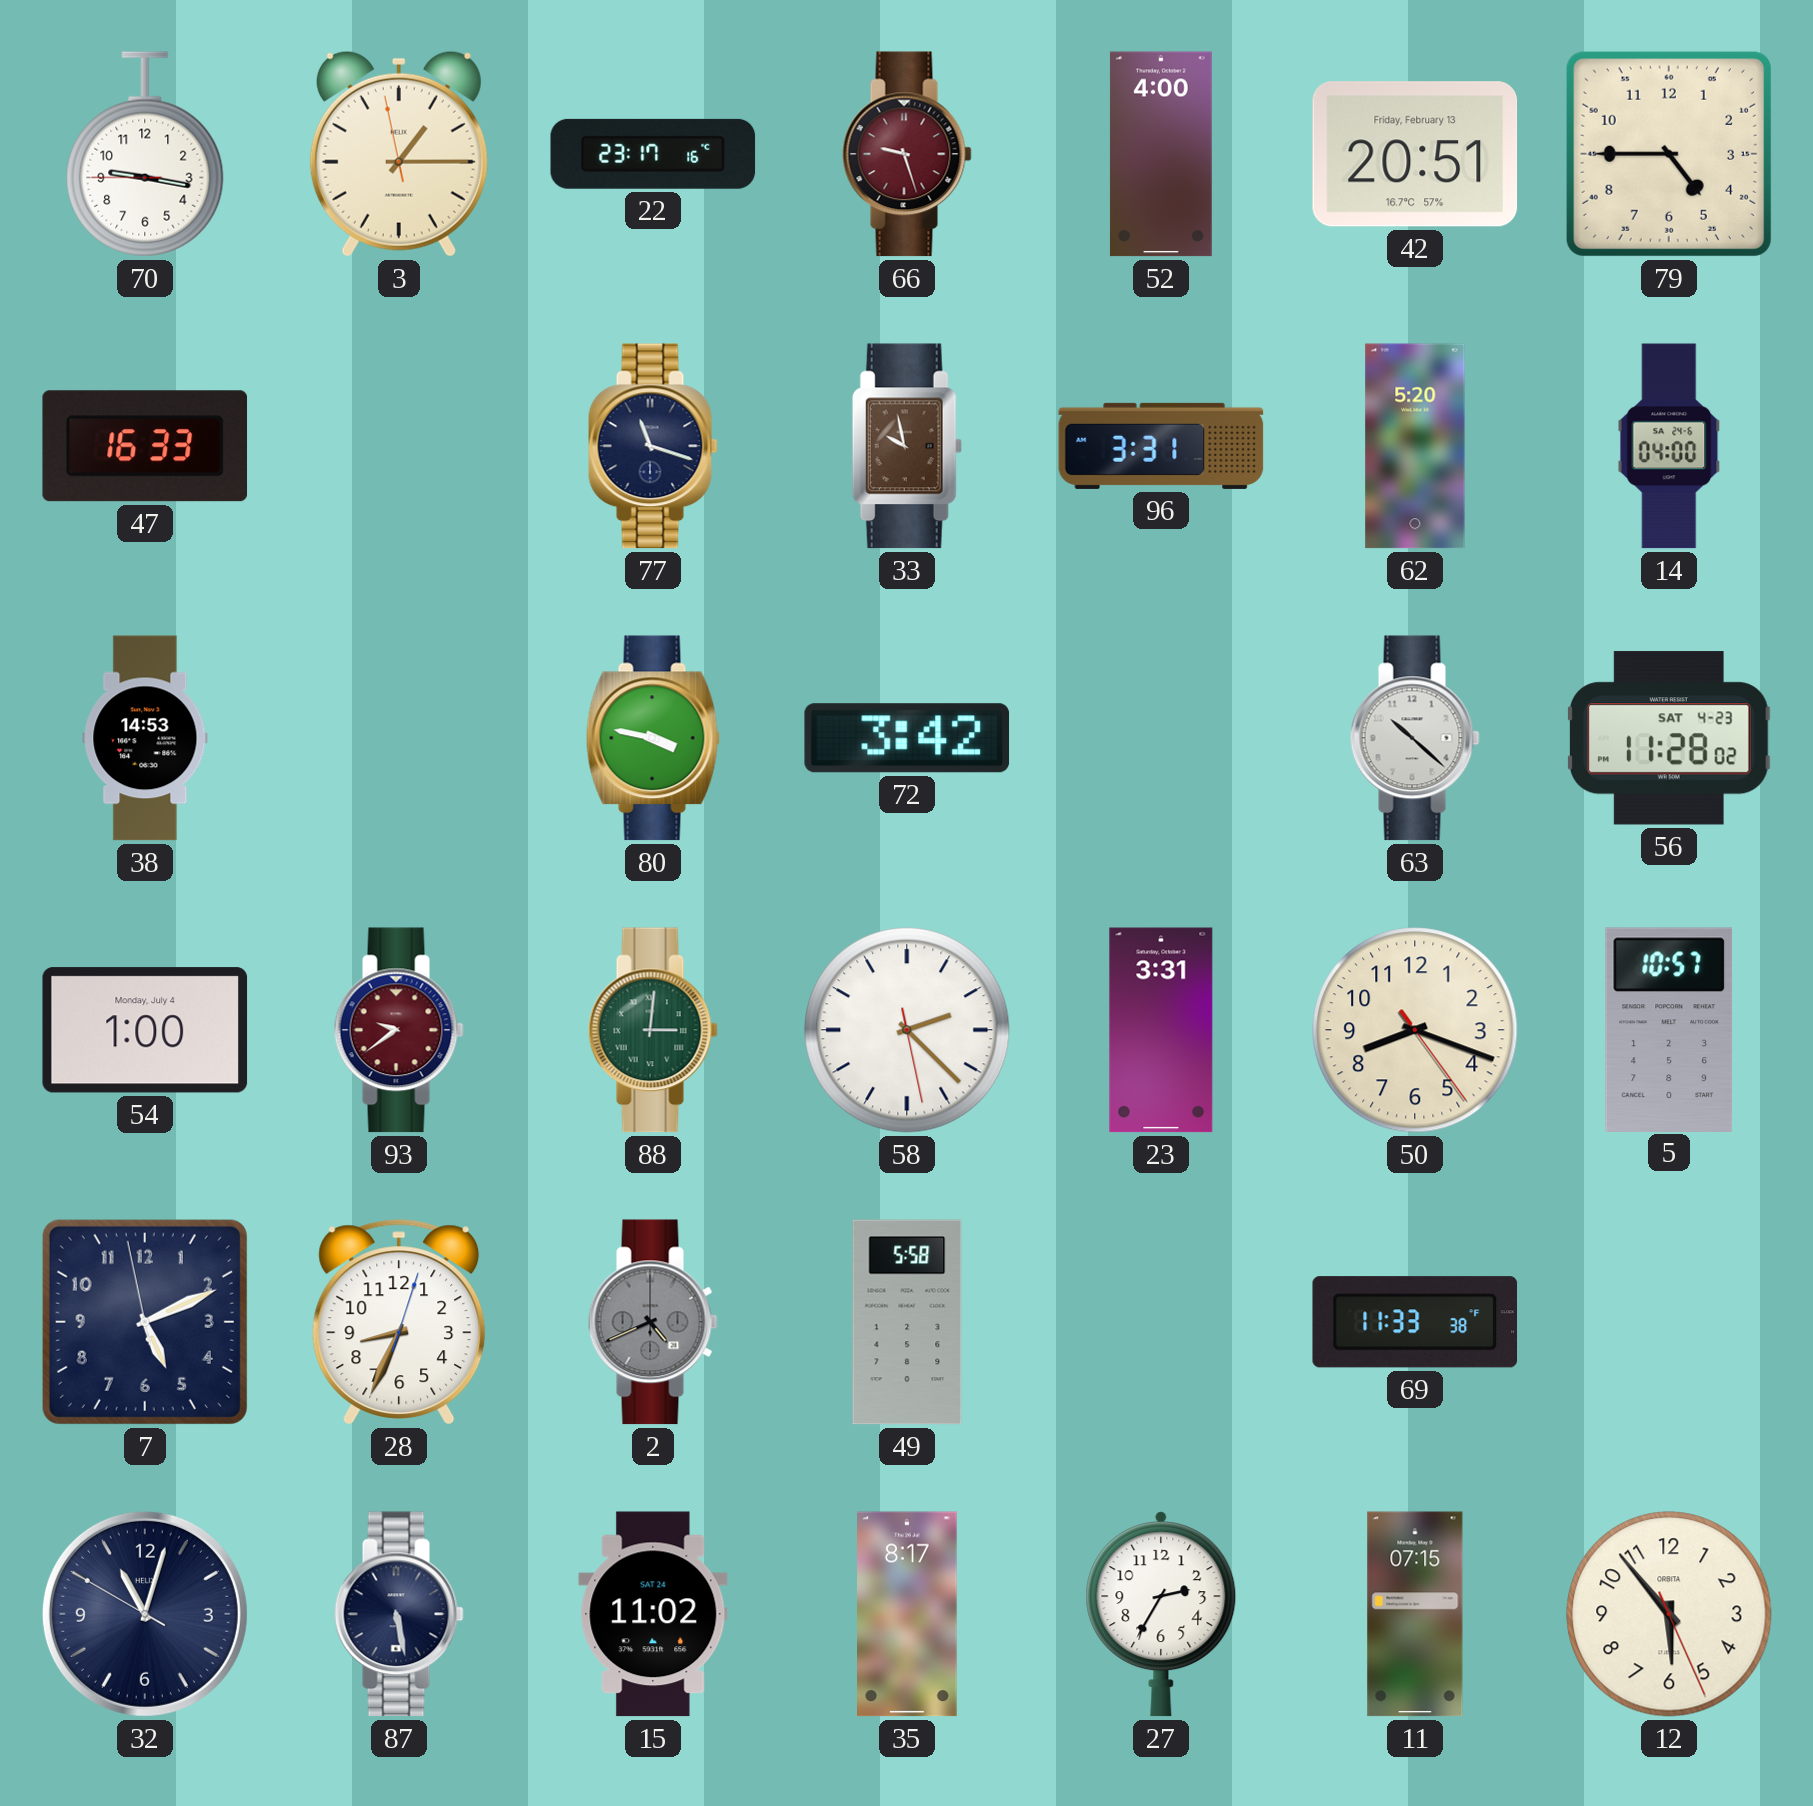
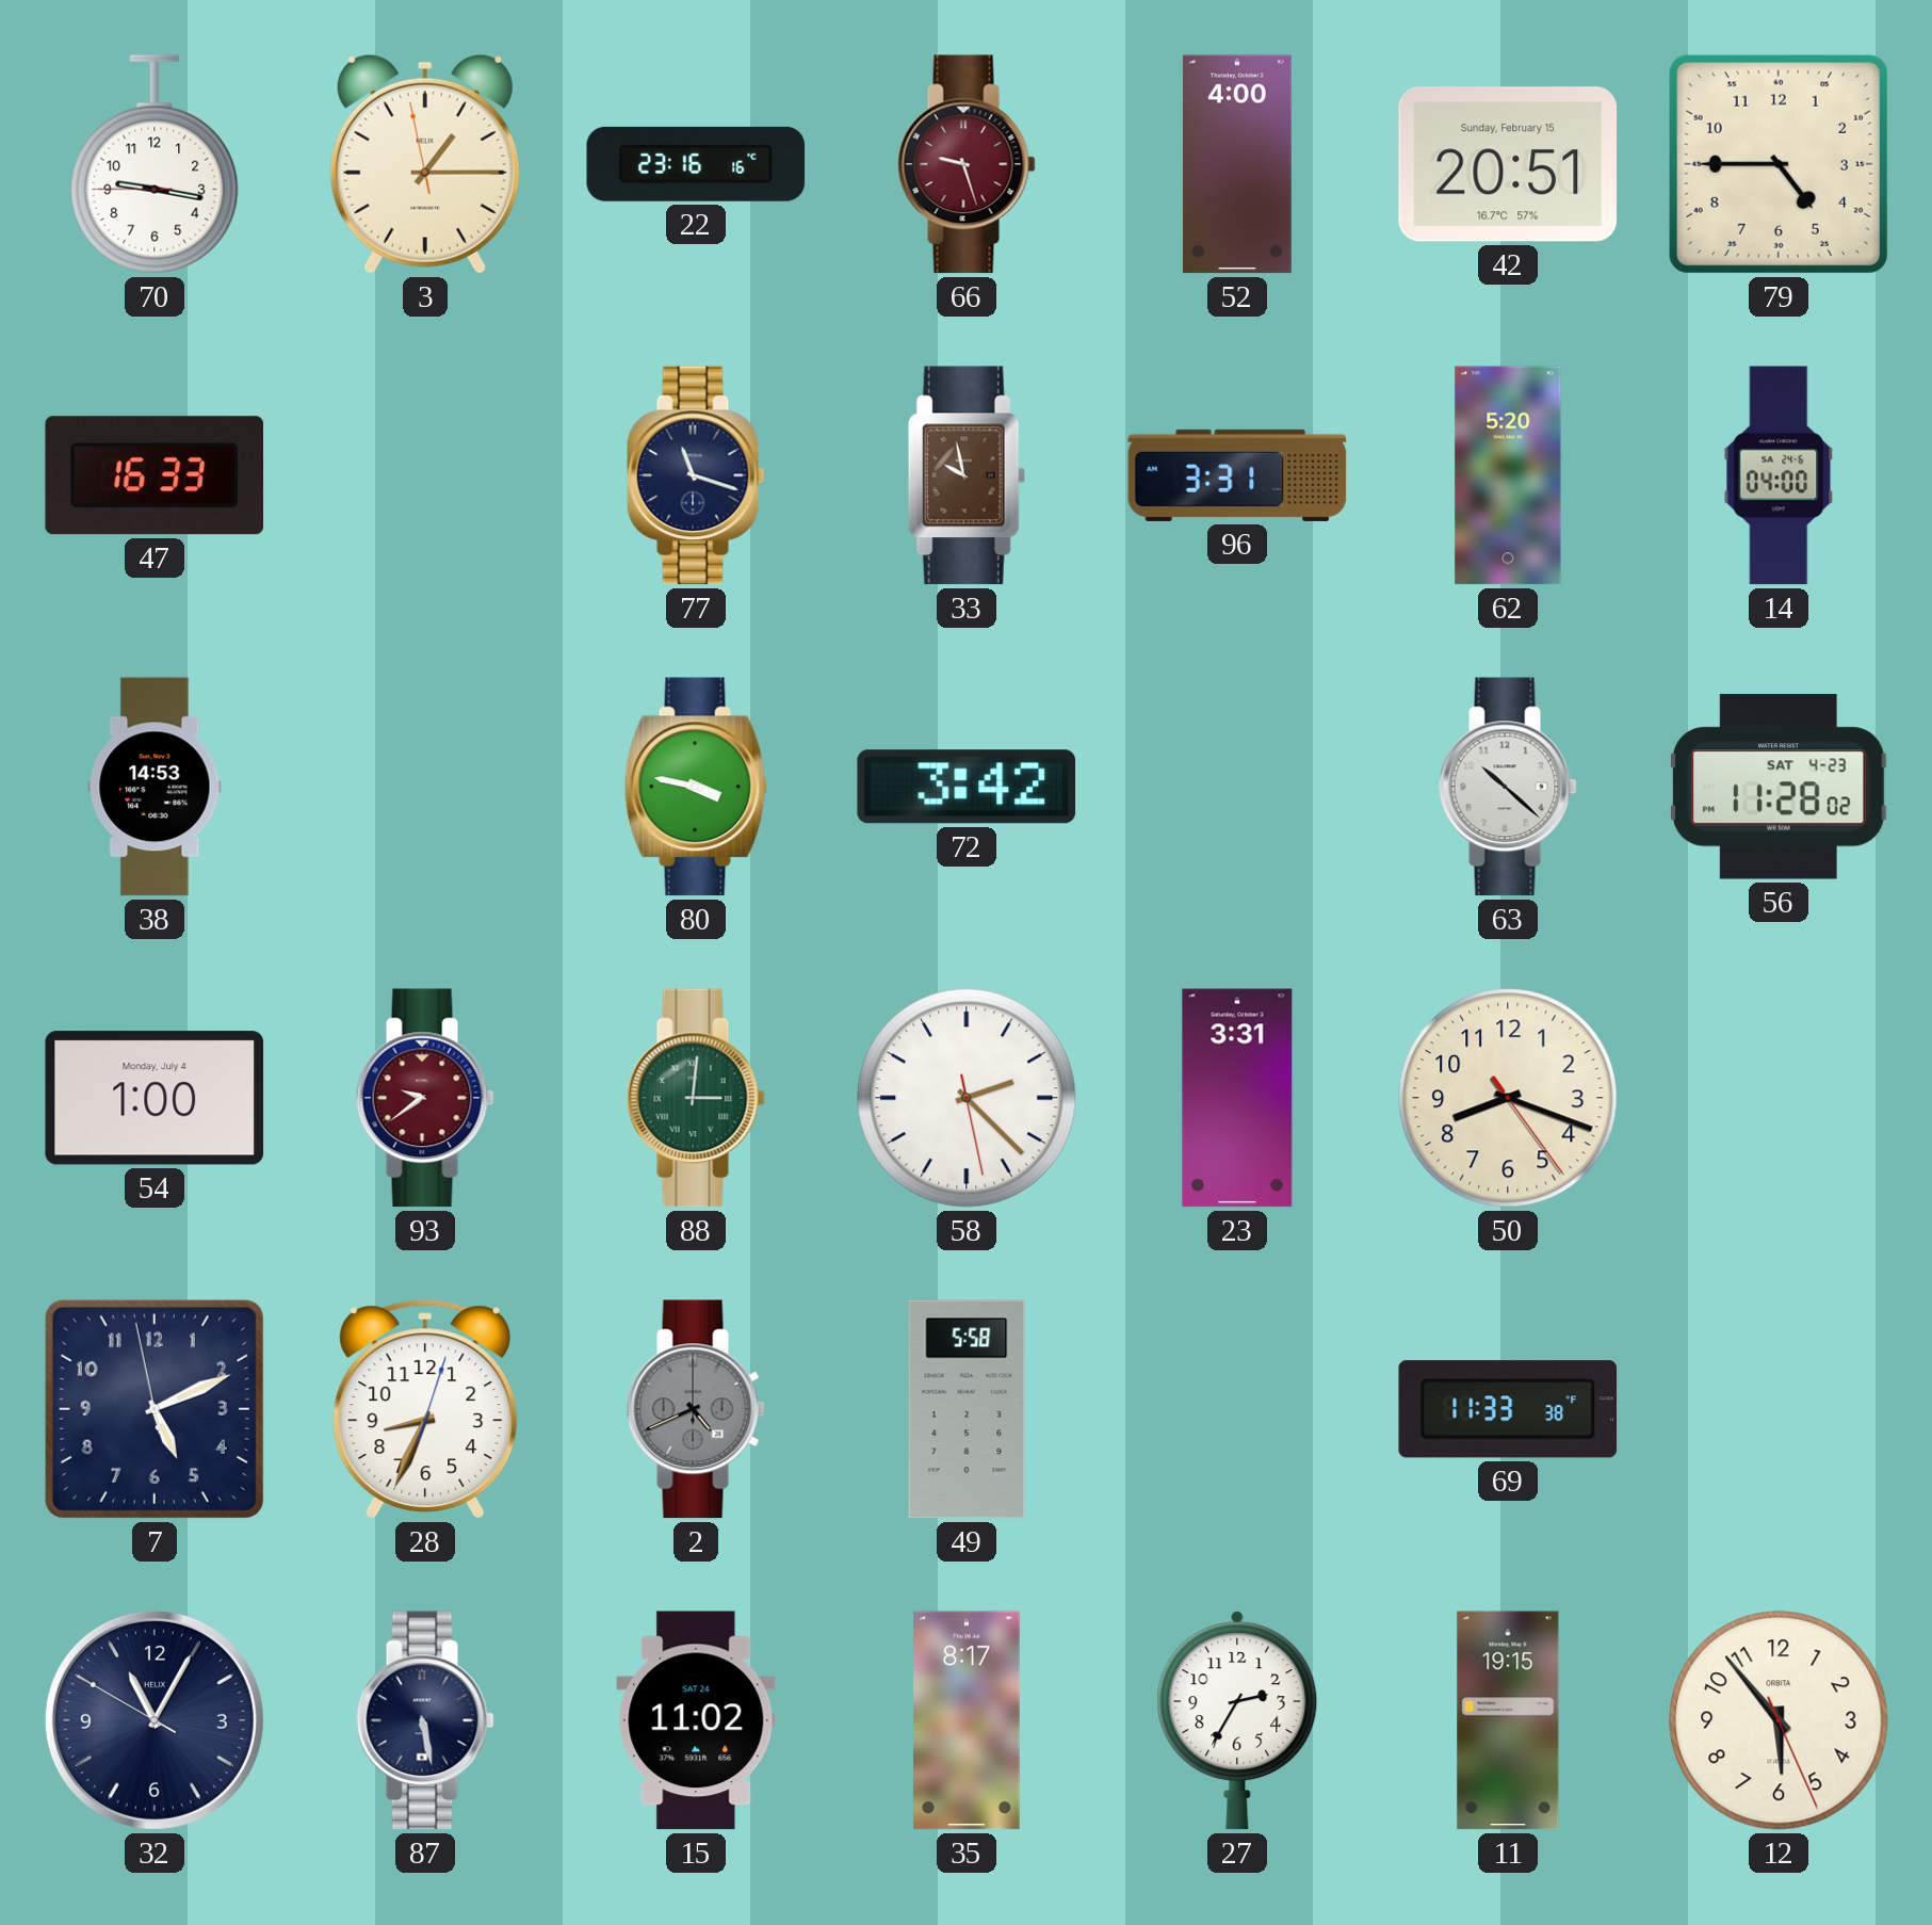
22: 23:17 -> 23:16
42 date: Friday, February 13 -> Sunday, February 15
5: 10:57 -> none
32: 11:02 -> 11:04
11: 07:15 -> 19:15
